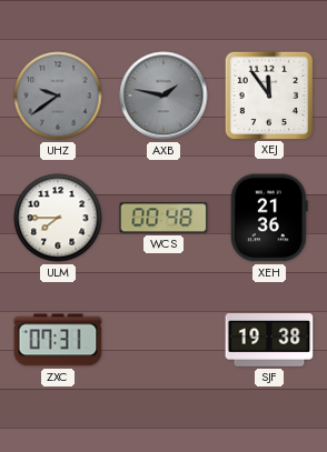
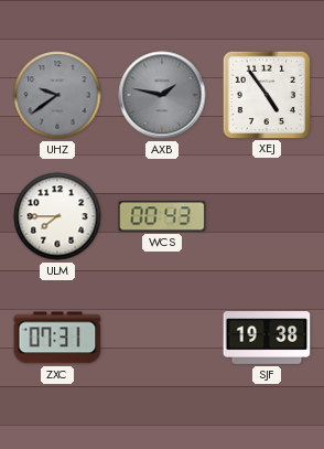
XEJ: 11:54 -> 4:54
WCS: 00:48 -> 00:43
XEH: 21:36 -> none
